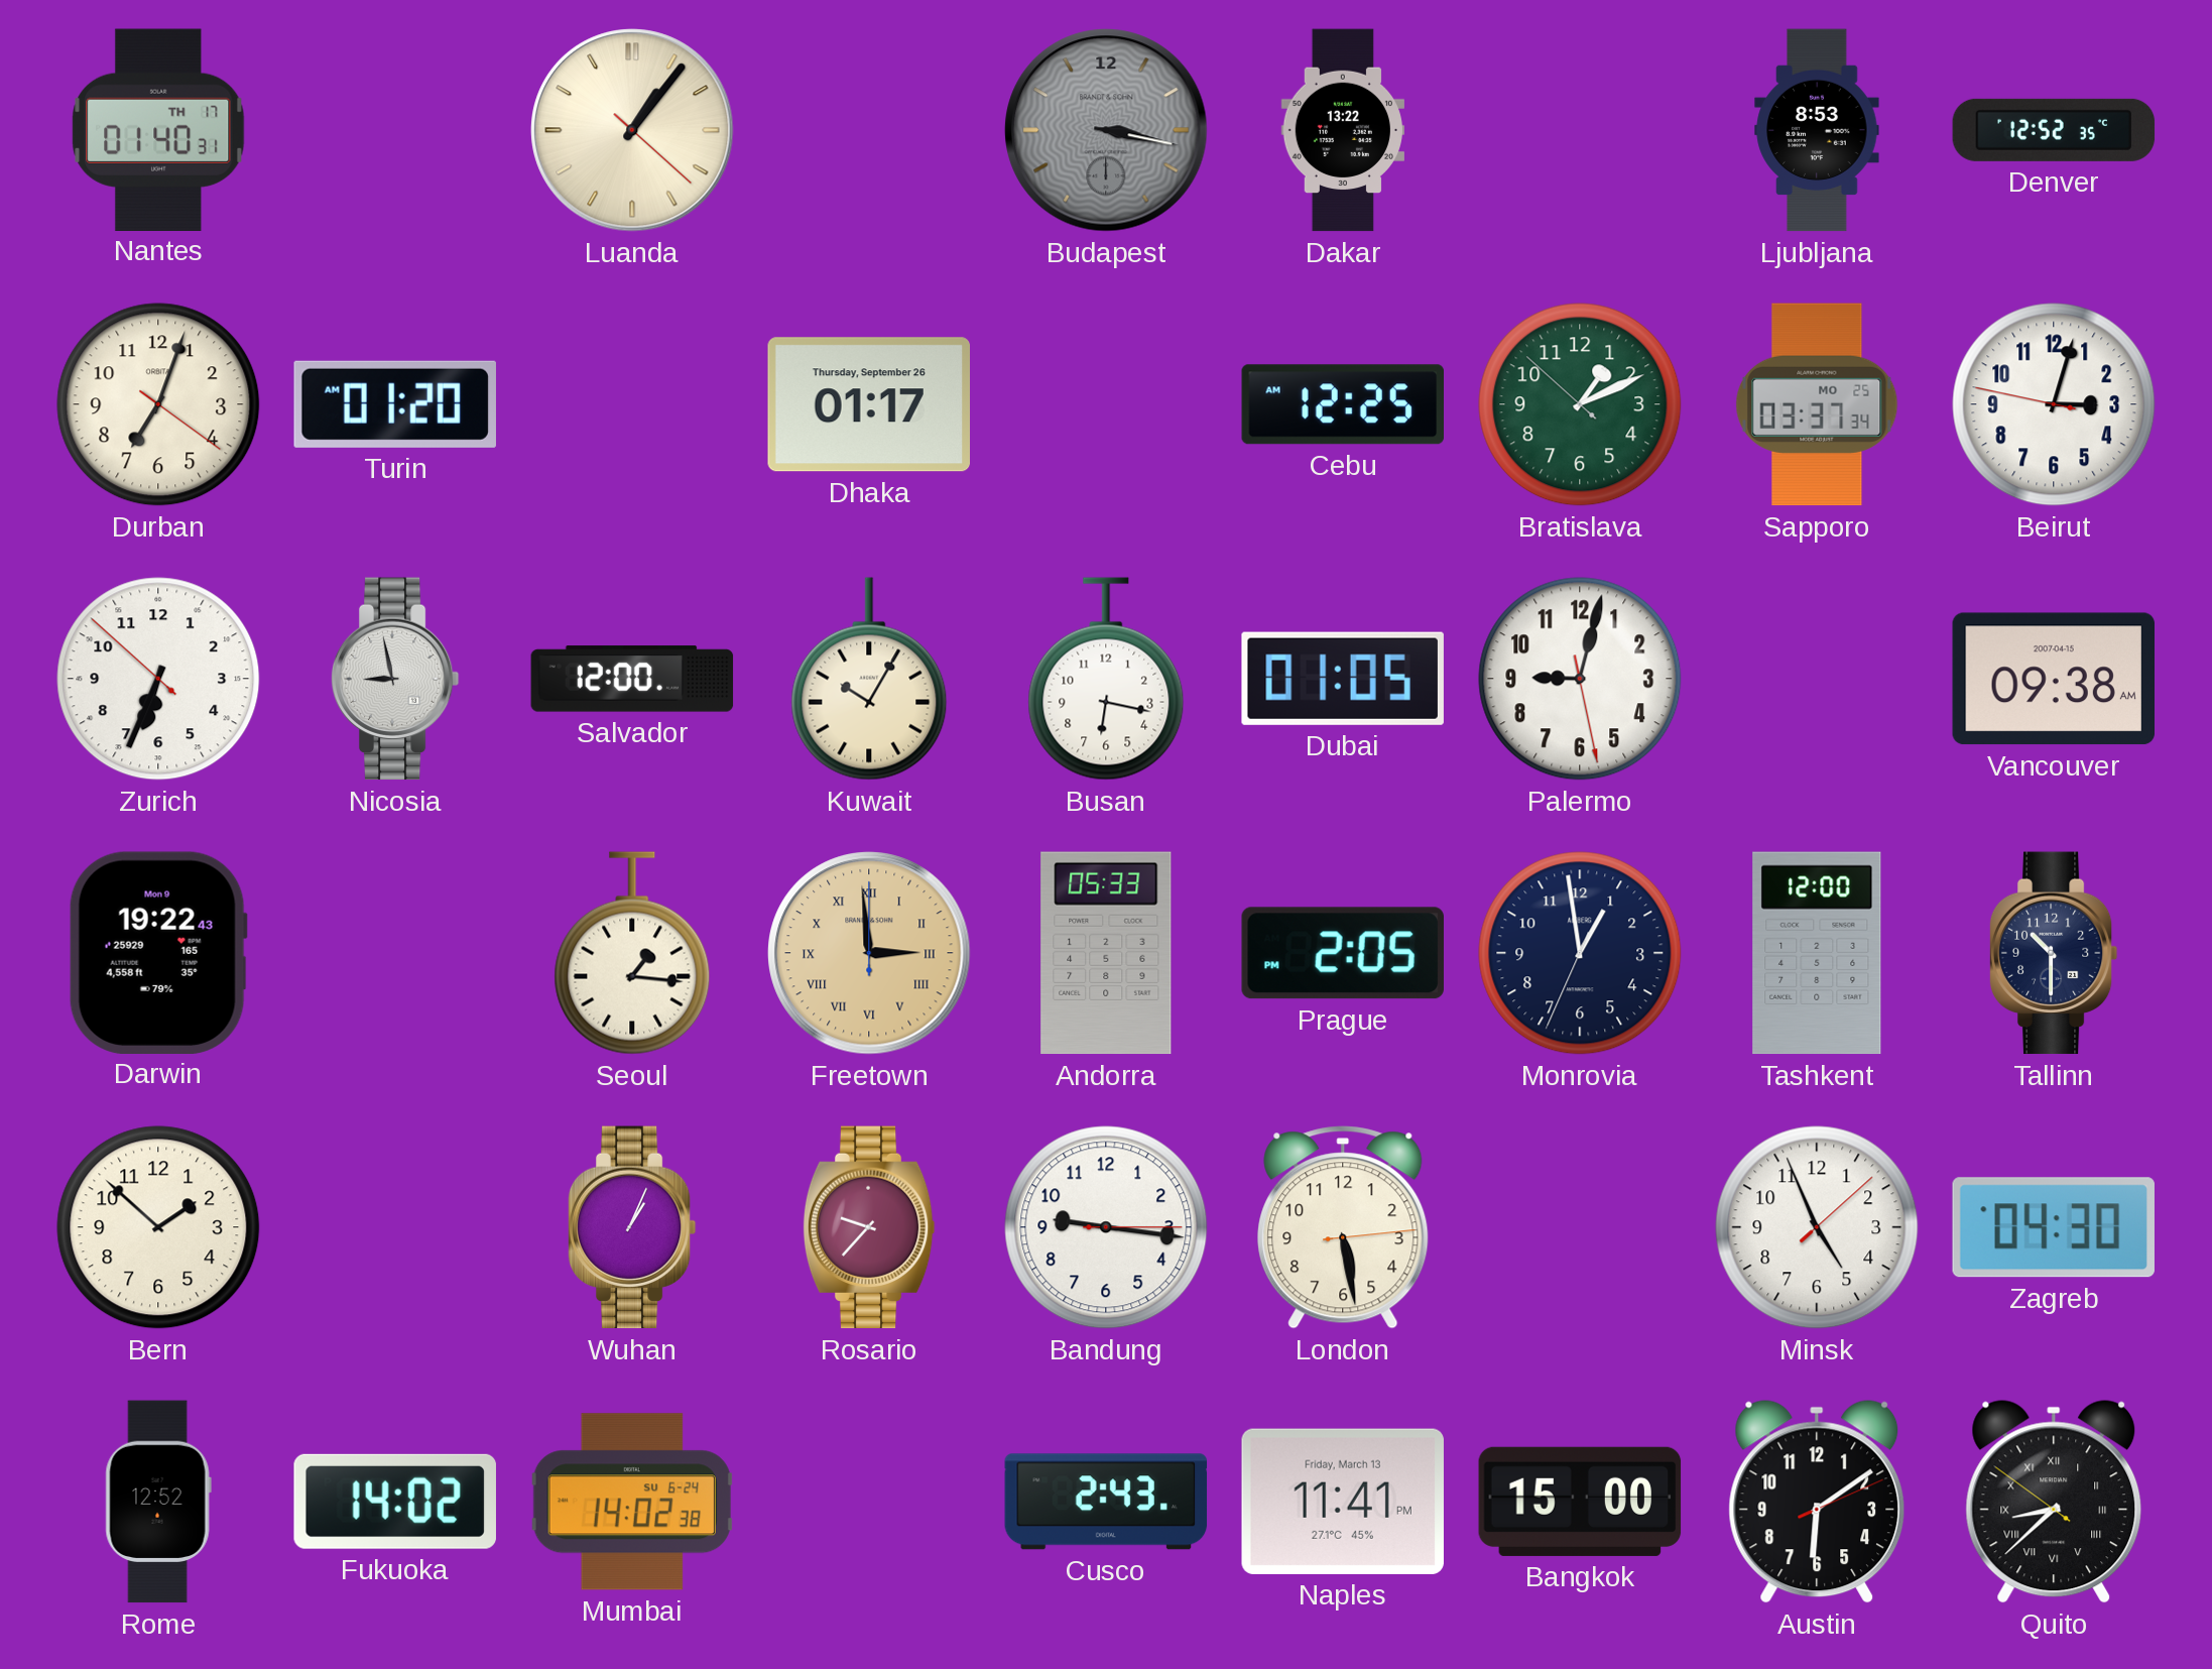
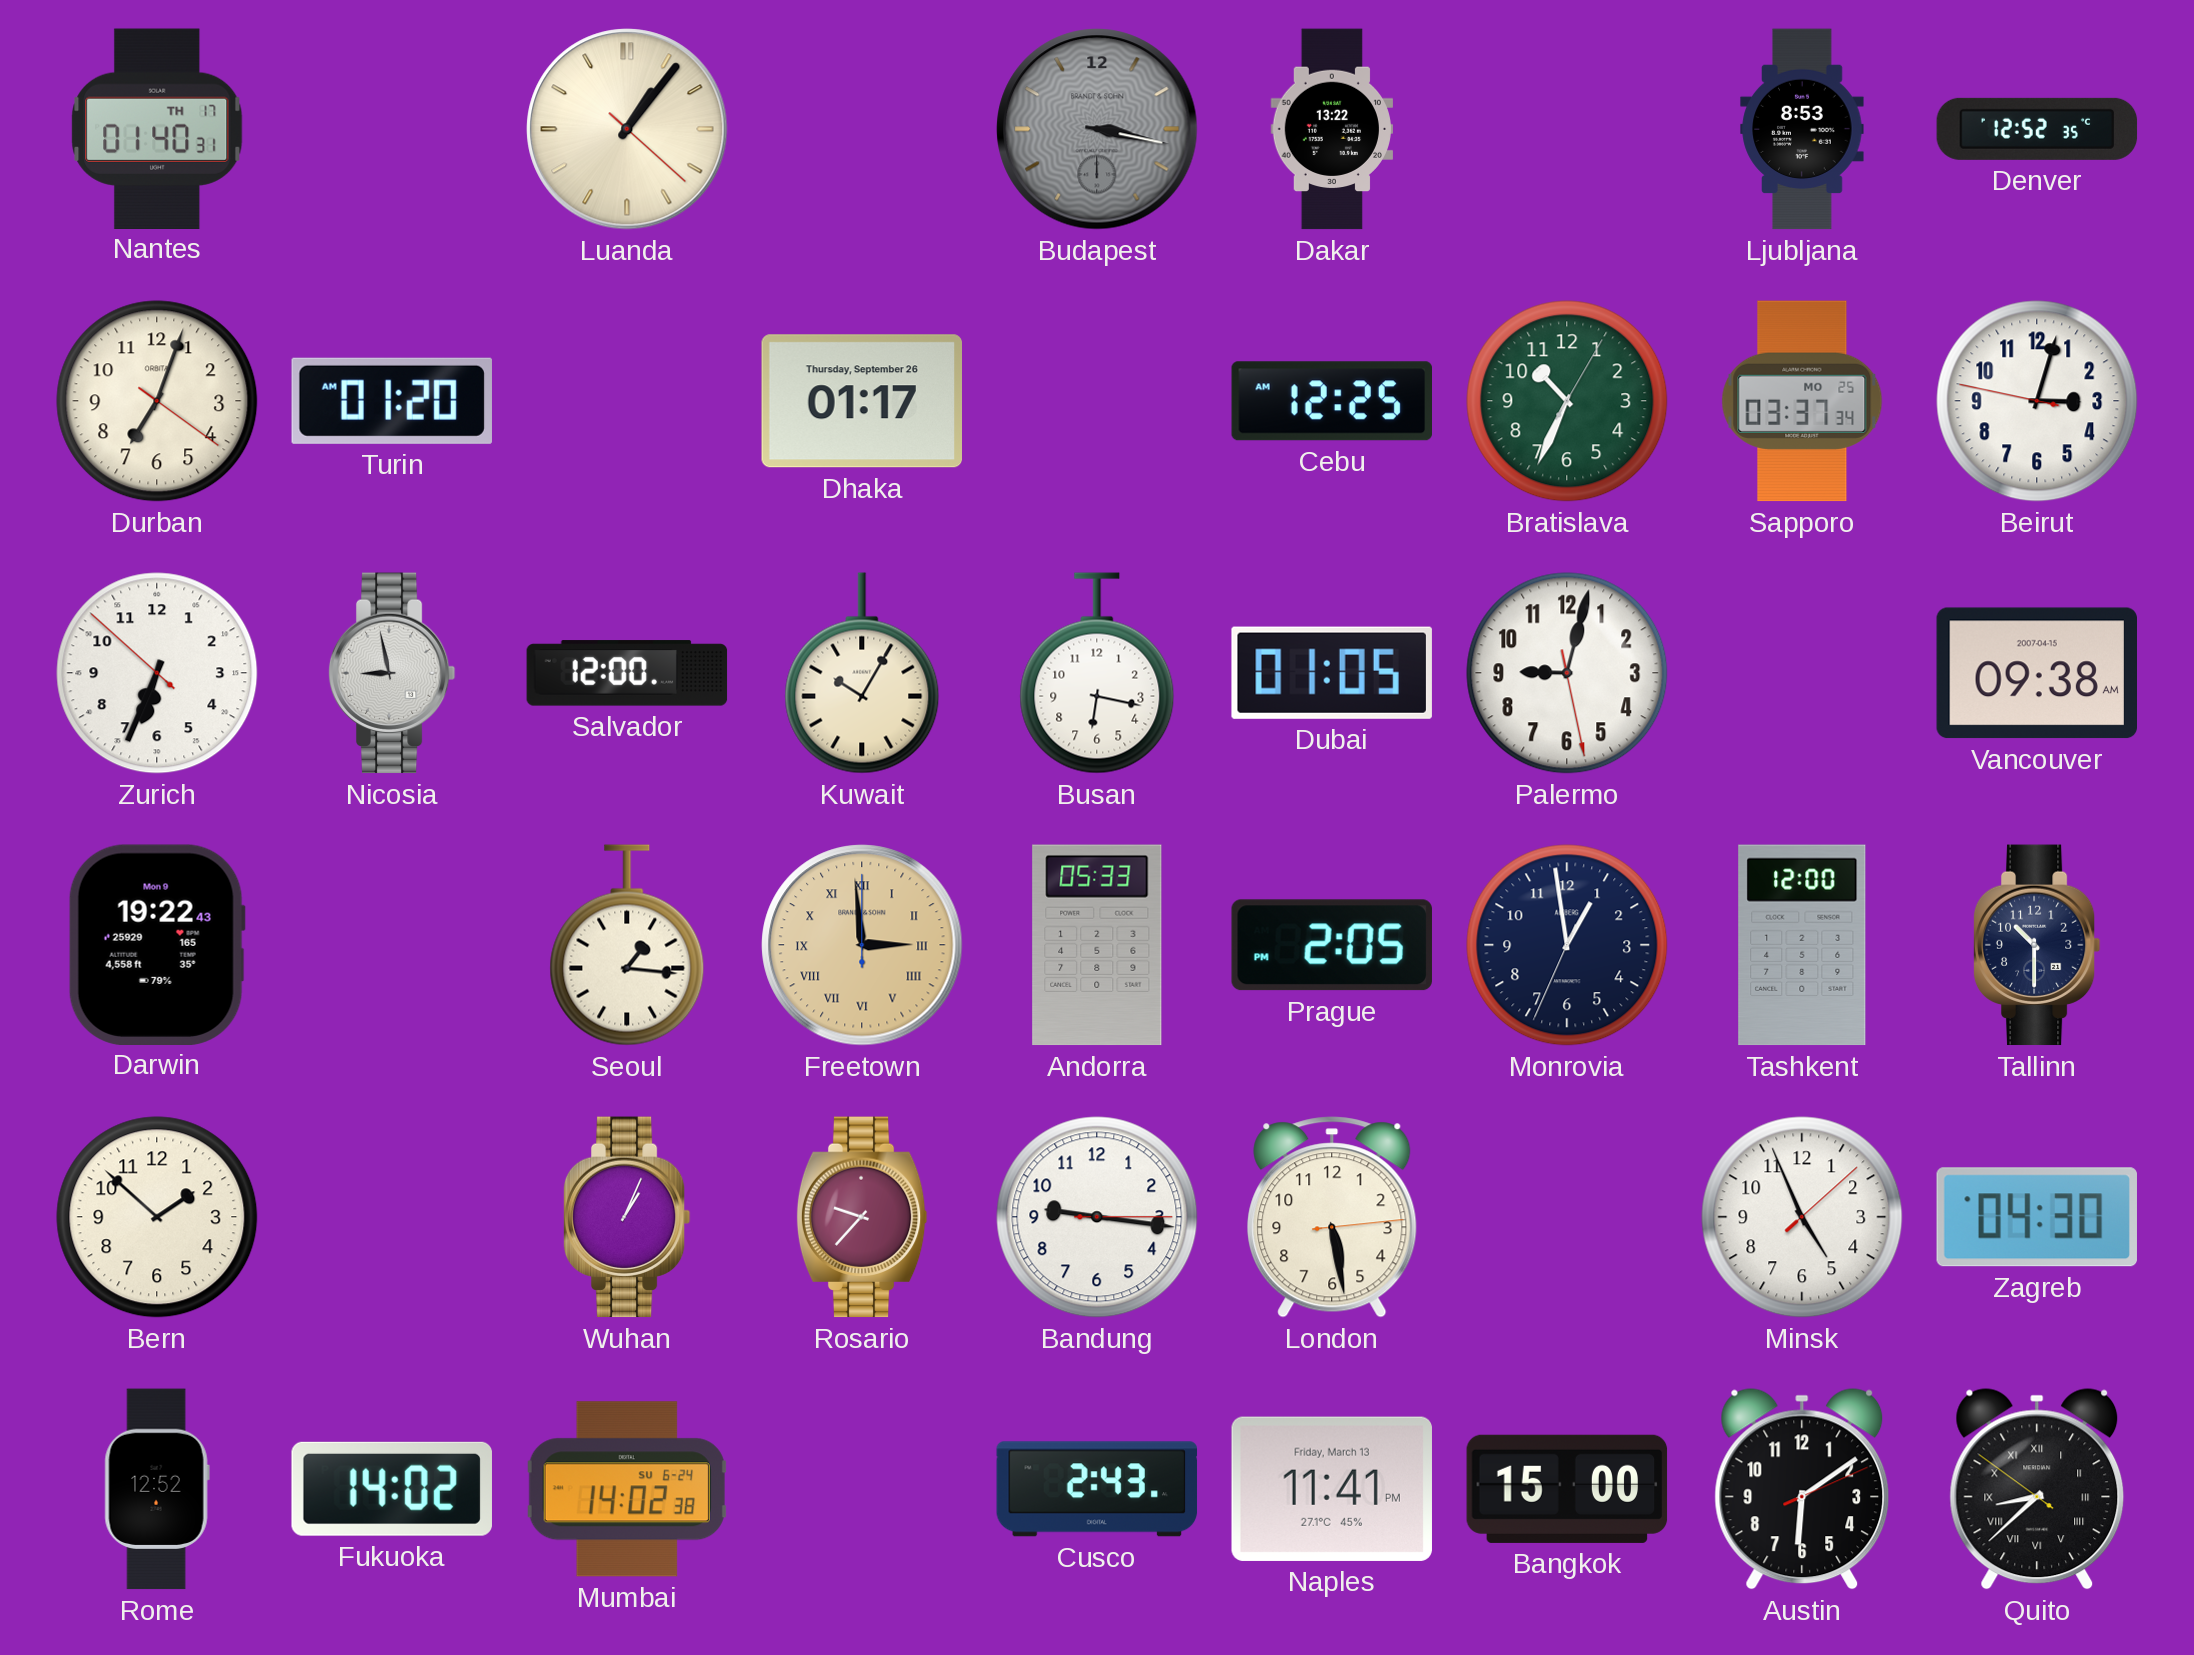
Bratislava: 1:10 -> 10:34
